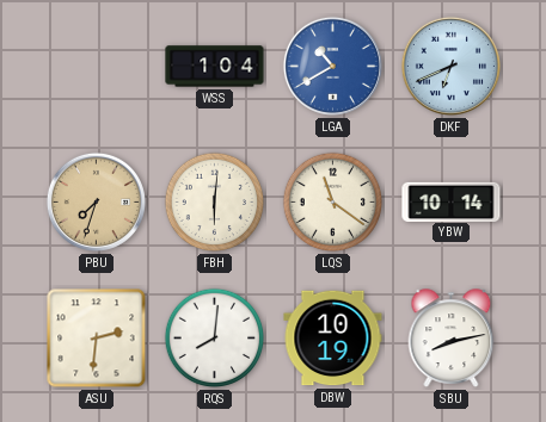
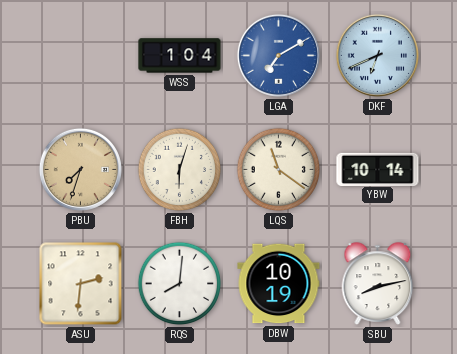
LGA: 10:40 -> 7:10
FBH: 6:01 -> 6:03
